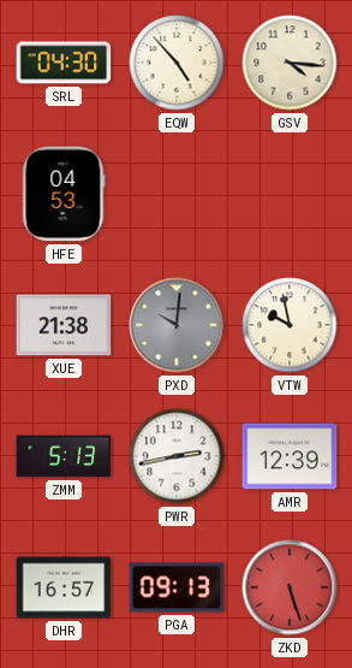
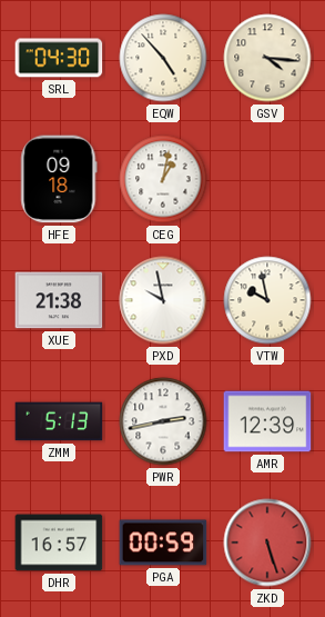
HFE: 04:53 -> 09:18
CEG: none -> 1:02
PXD: 10:01 -> 9:58
PXD dial: grey -> white
PGA: 09:13 -> 00:59
